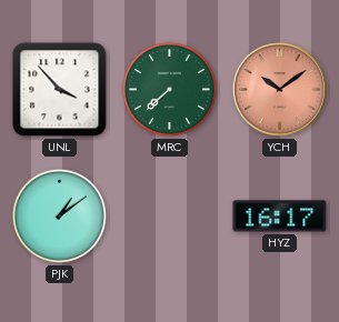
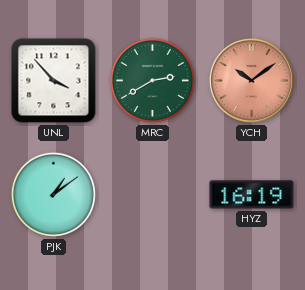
MRC: 7:38 -> 2:40
HYZ: 16:17 -> 16:19
